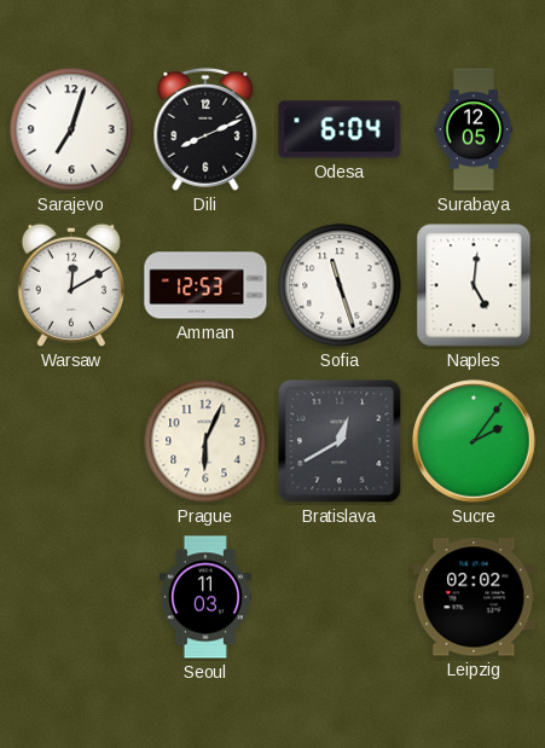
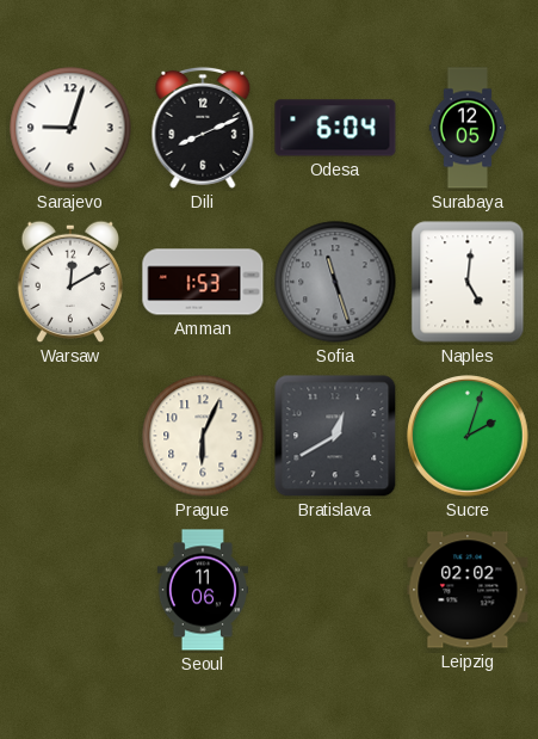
Sarajevo: 7:03 -> 9:03
Amman: 12:53 -> 1:53
Sofia dial: white -> grey
Sucre: 2:06 -> 2:03
Seoul: 11:03 -> 11:06
